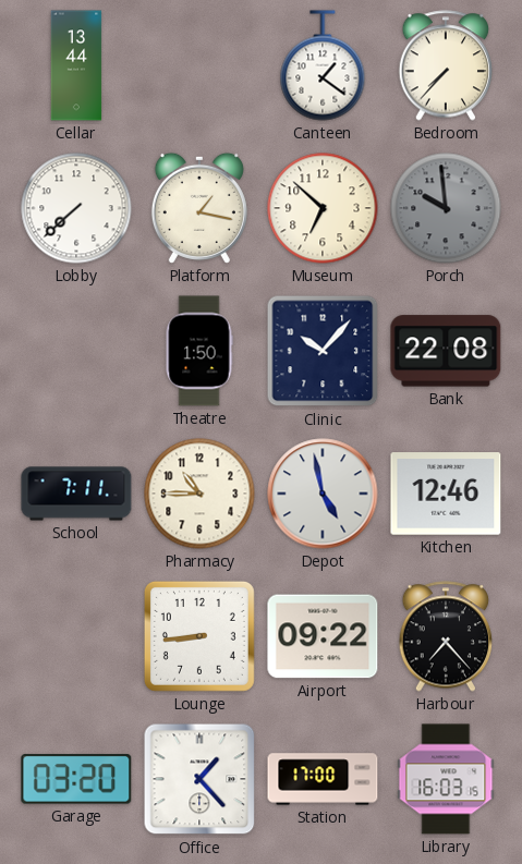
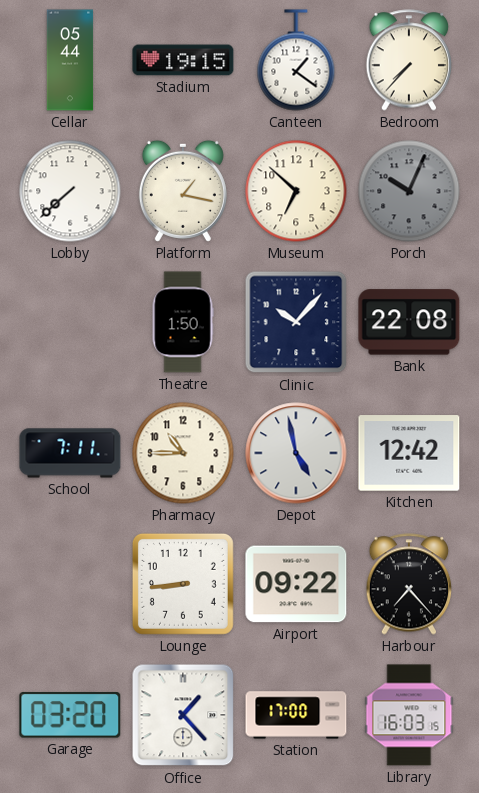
Cellar: 13:44 -> 05:44
Stadium: none -> 19:15
Porch: 9:59 -> 10:04
Kitchen: 12:46 -> 12:42
